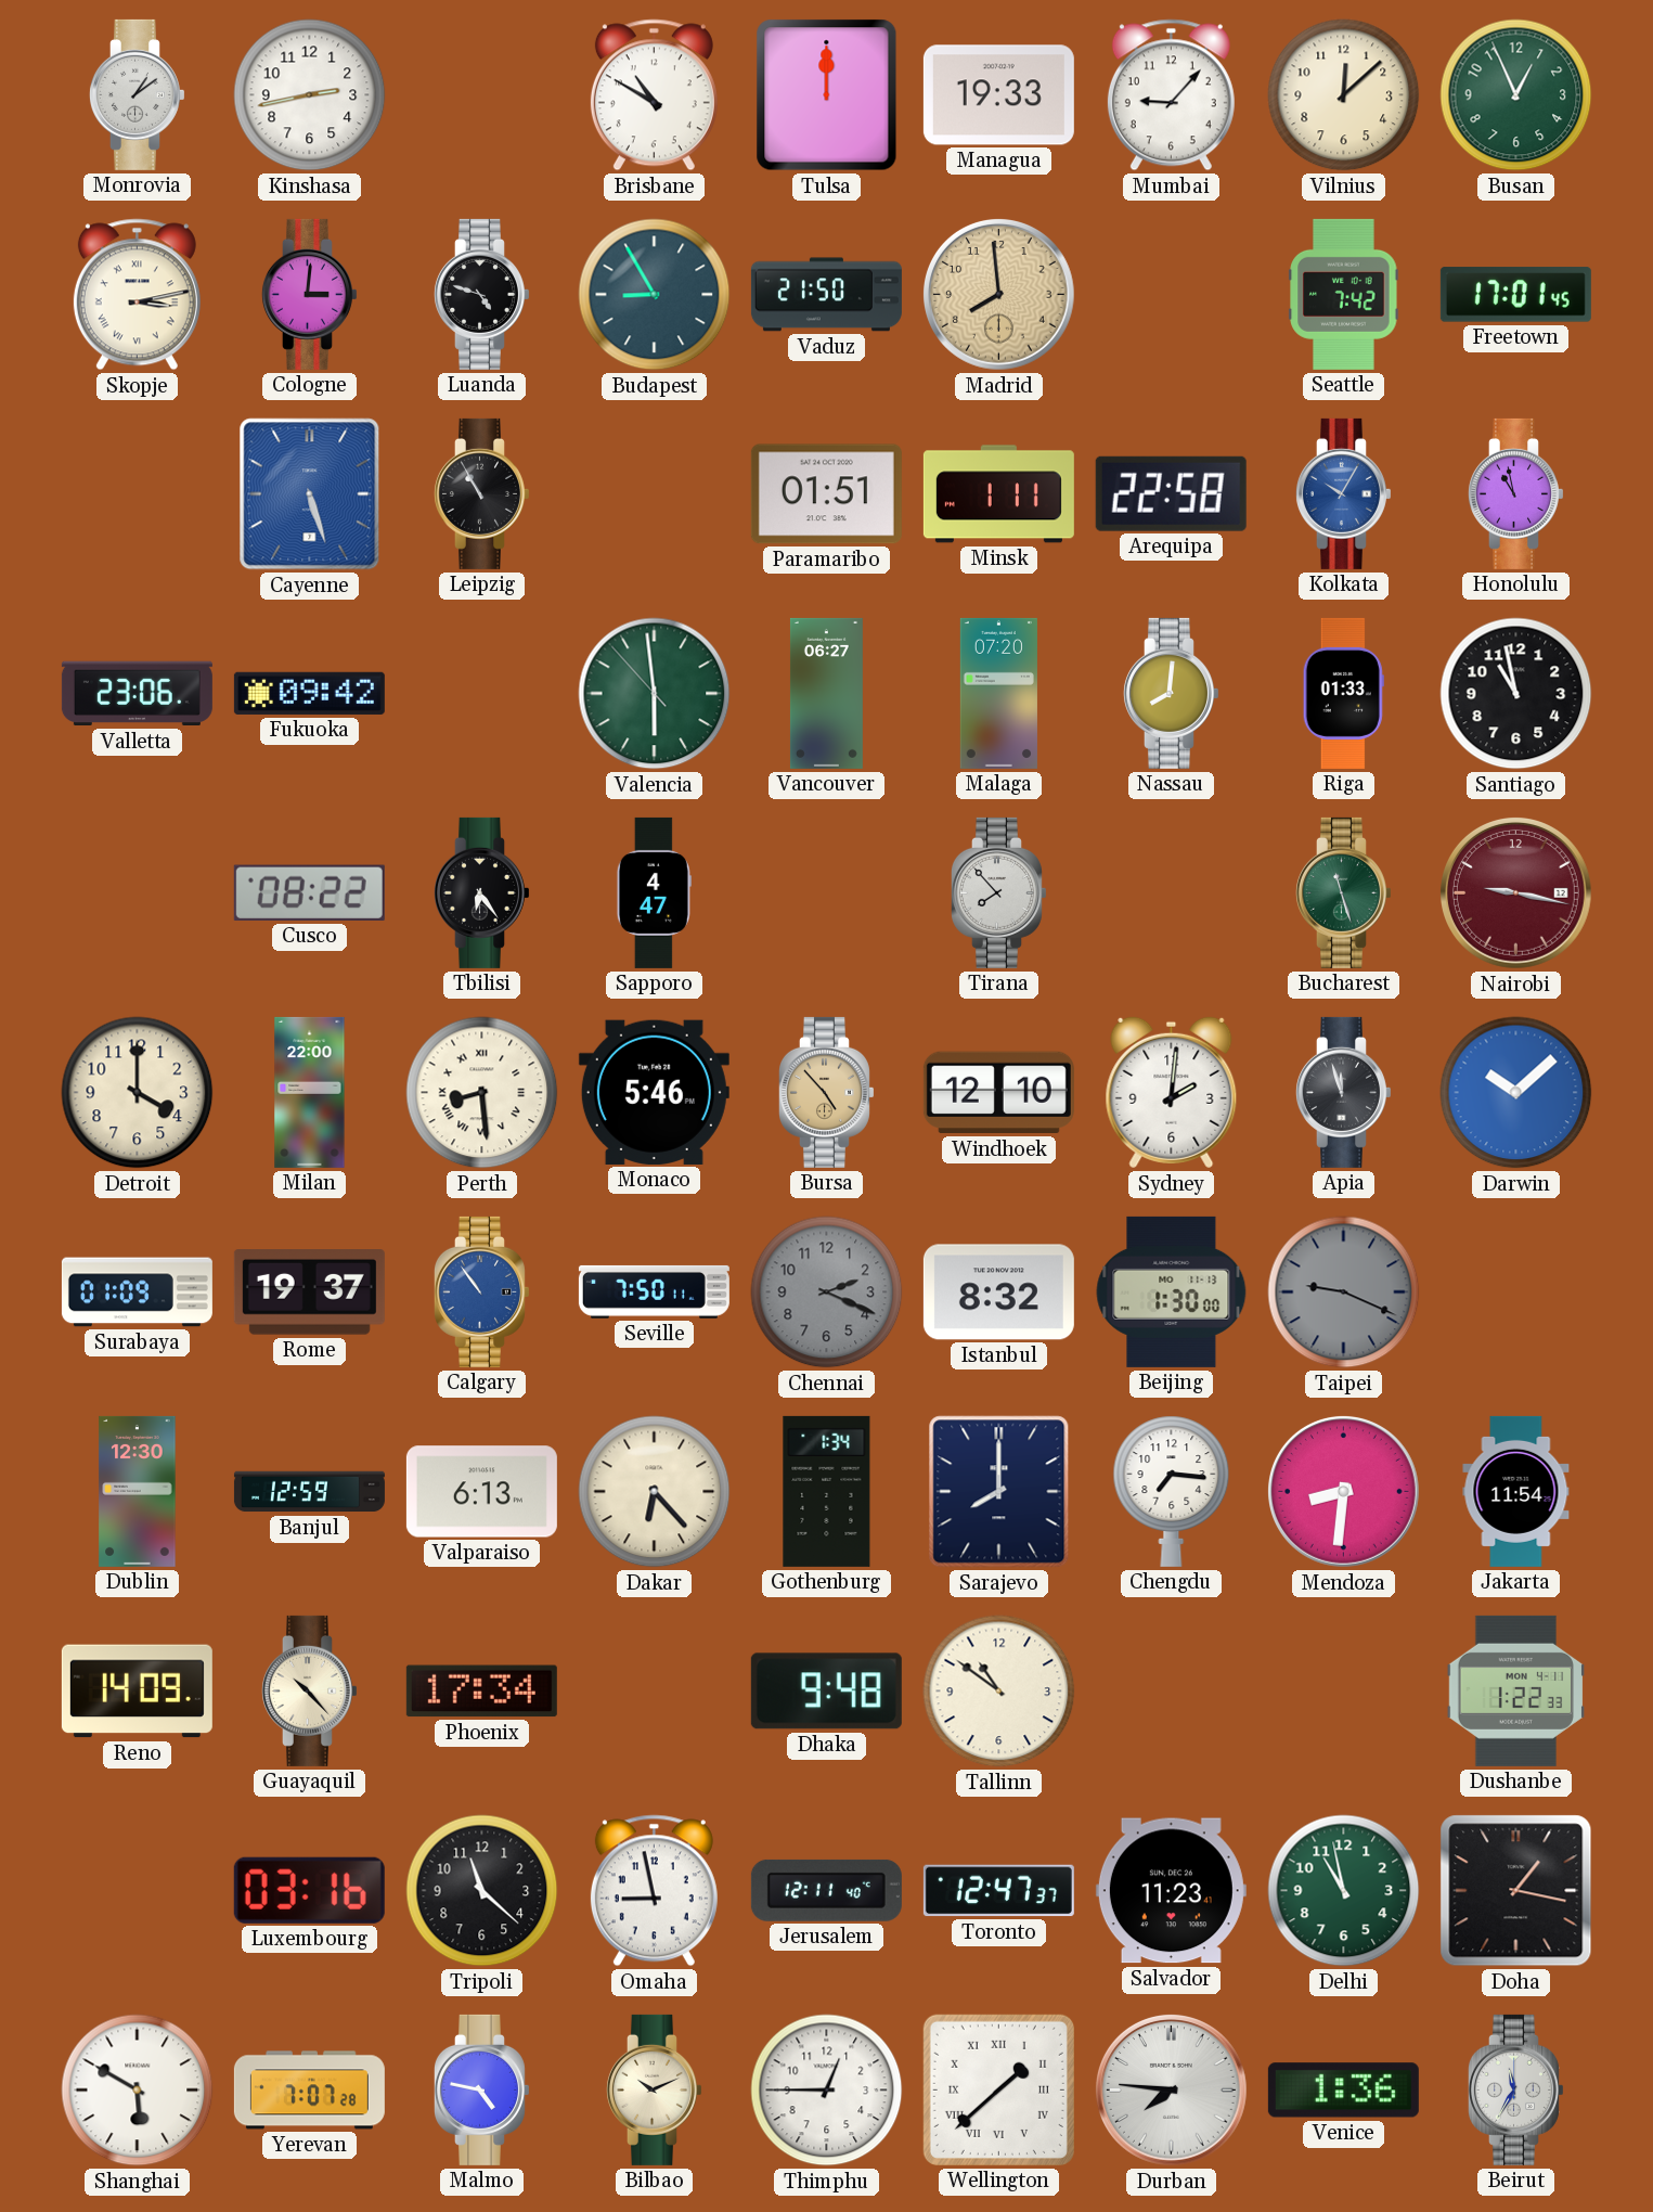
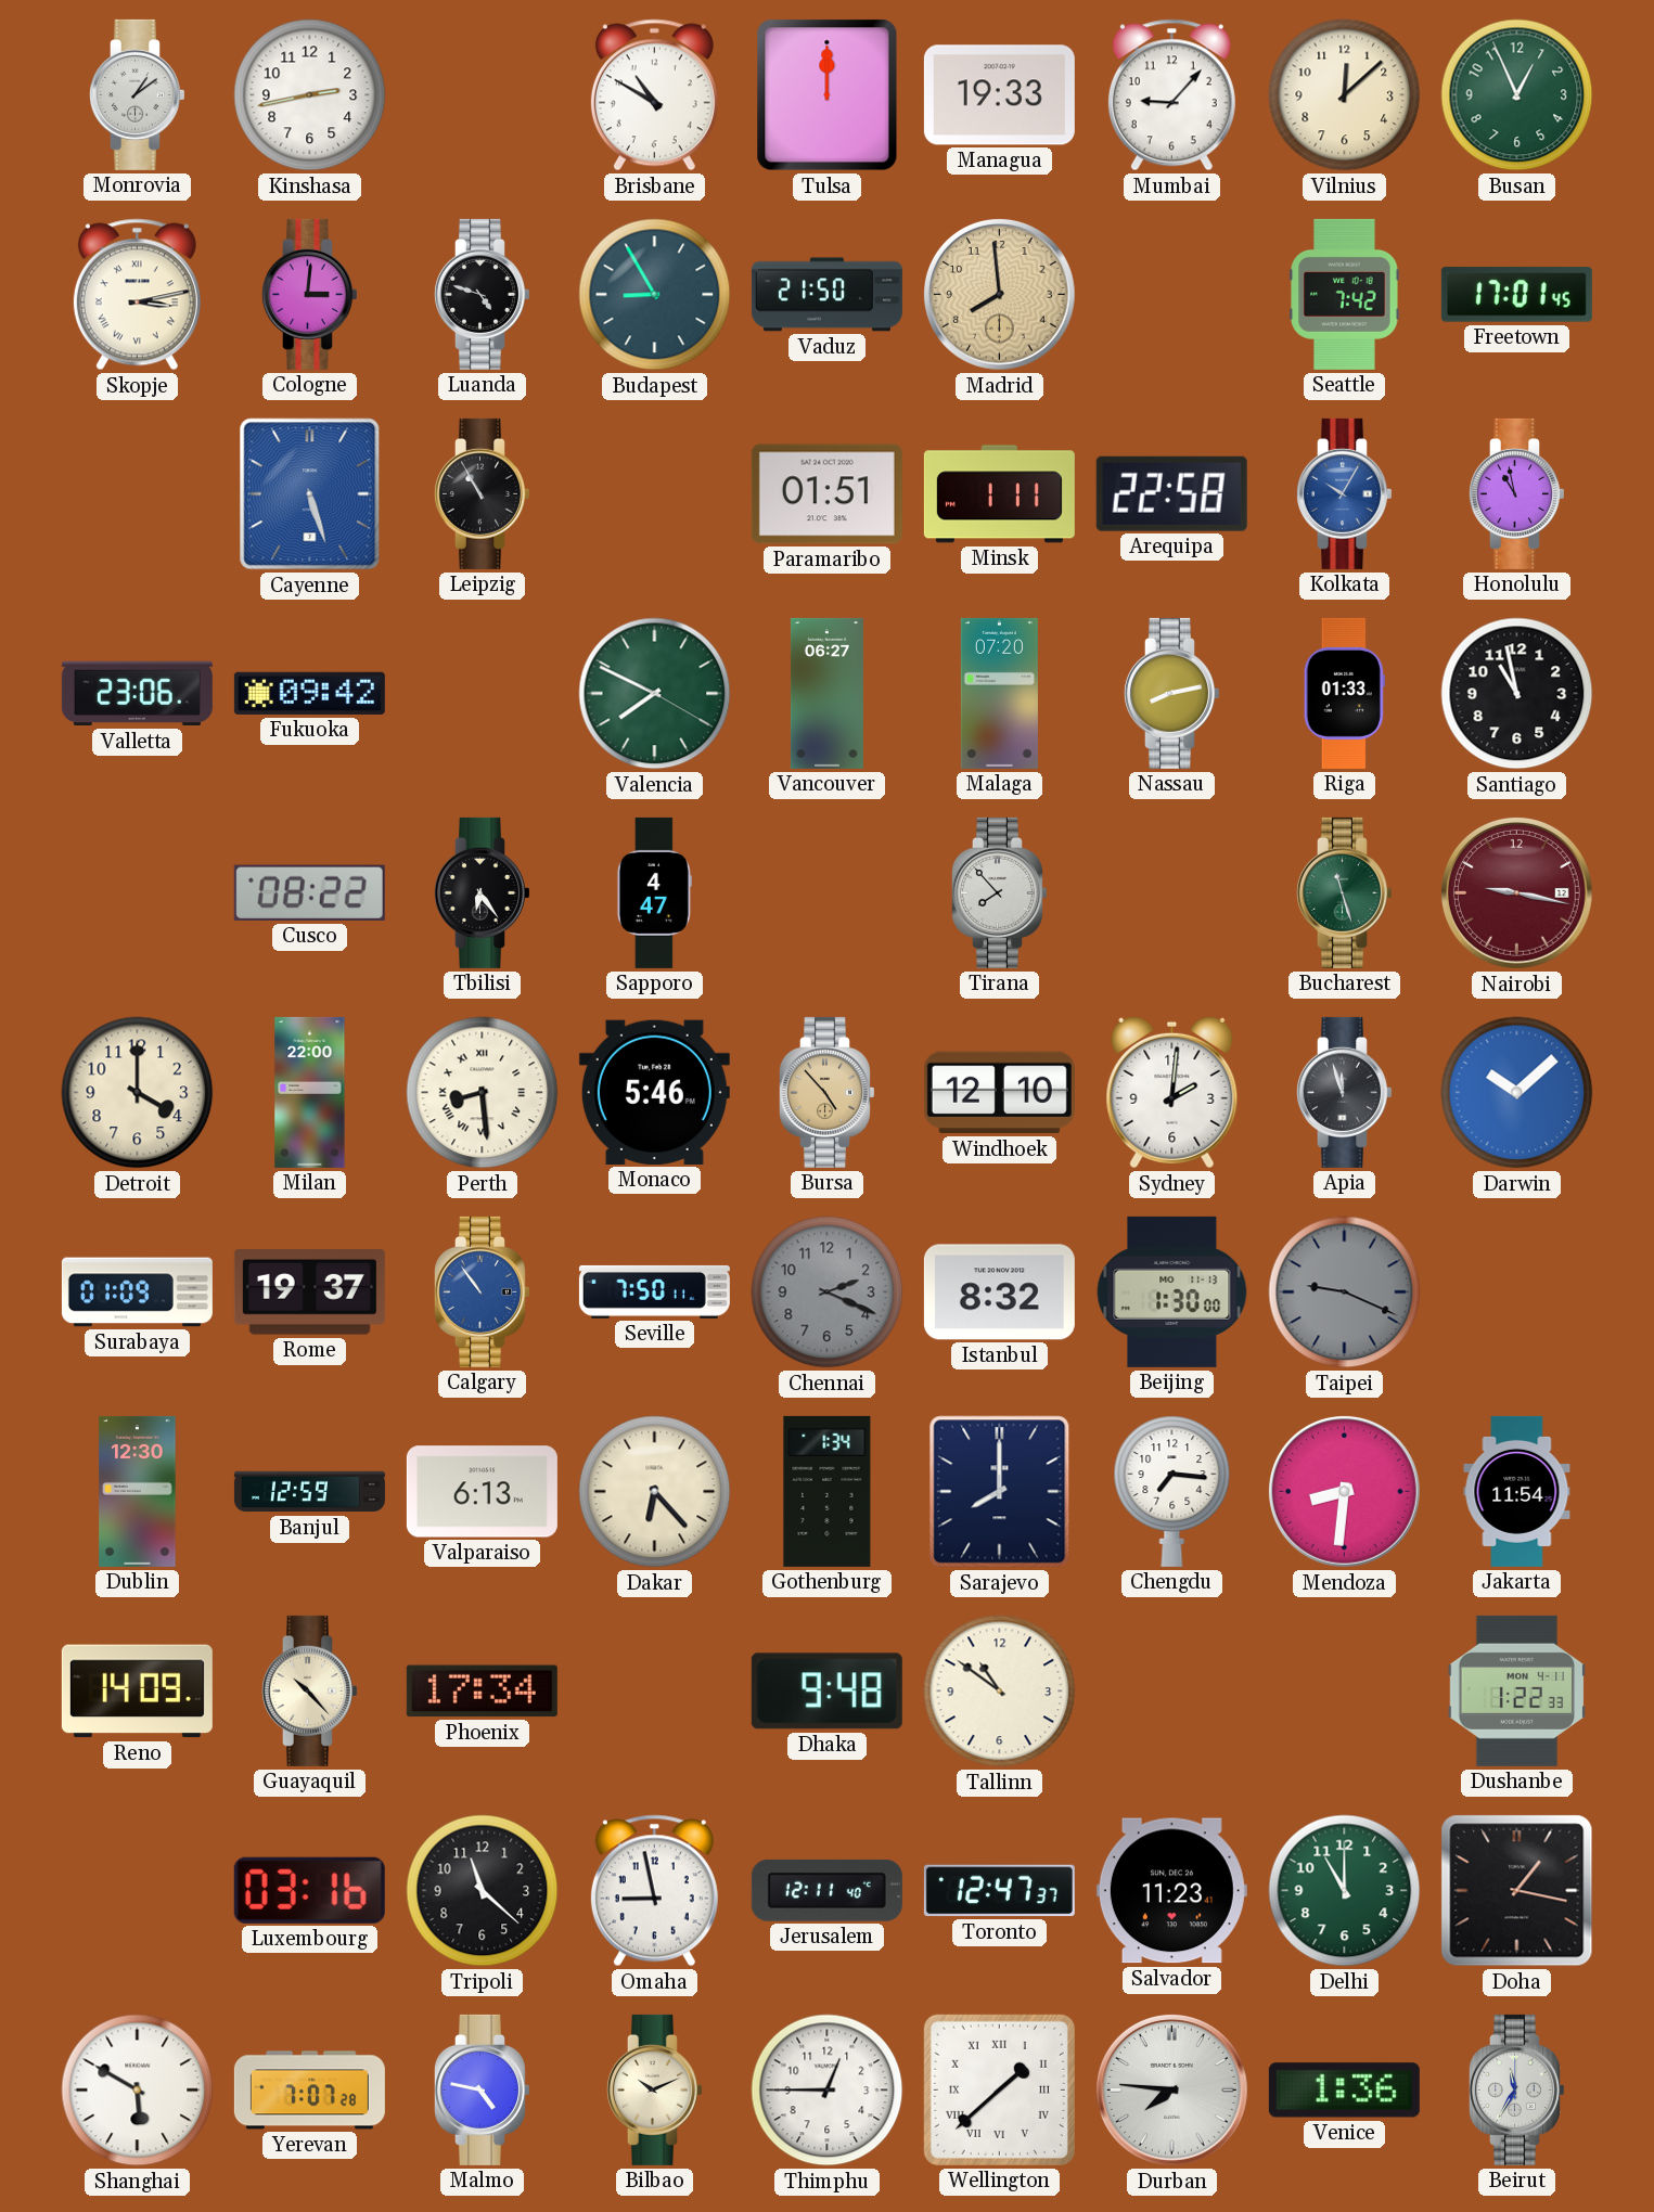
Valencia: 5:58 -> 7:49
Nassau: 8:01 -> 8:13
Delhi: 10:58 -> 11:00
